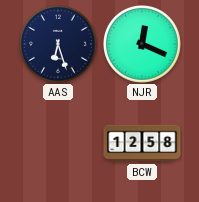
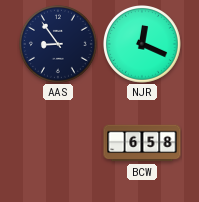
AAS: 6:27 -> 8:54
BCW: 12:58 -> 6:58
